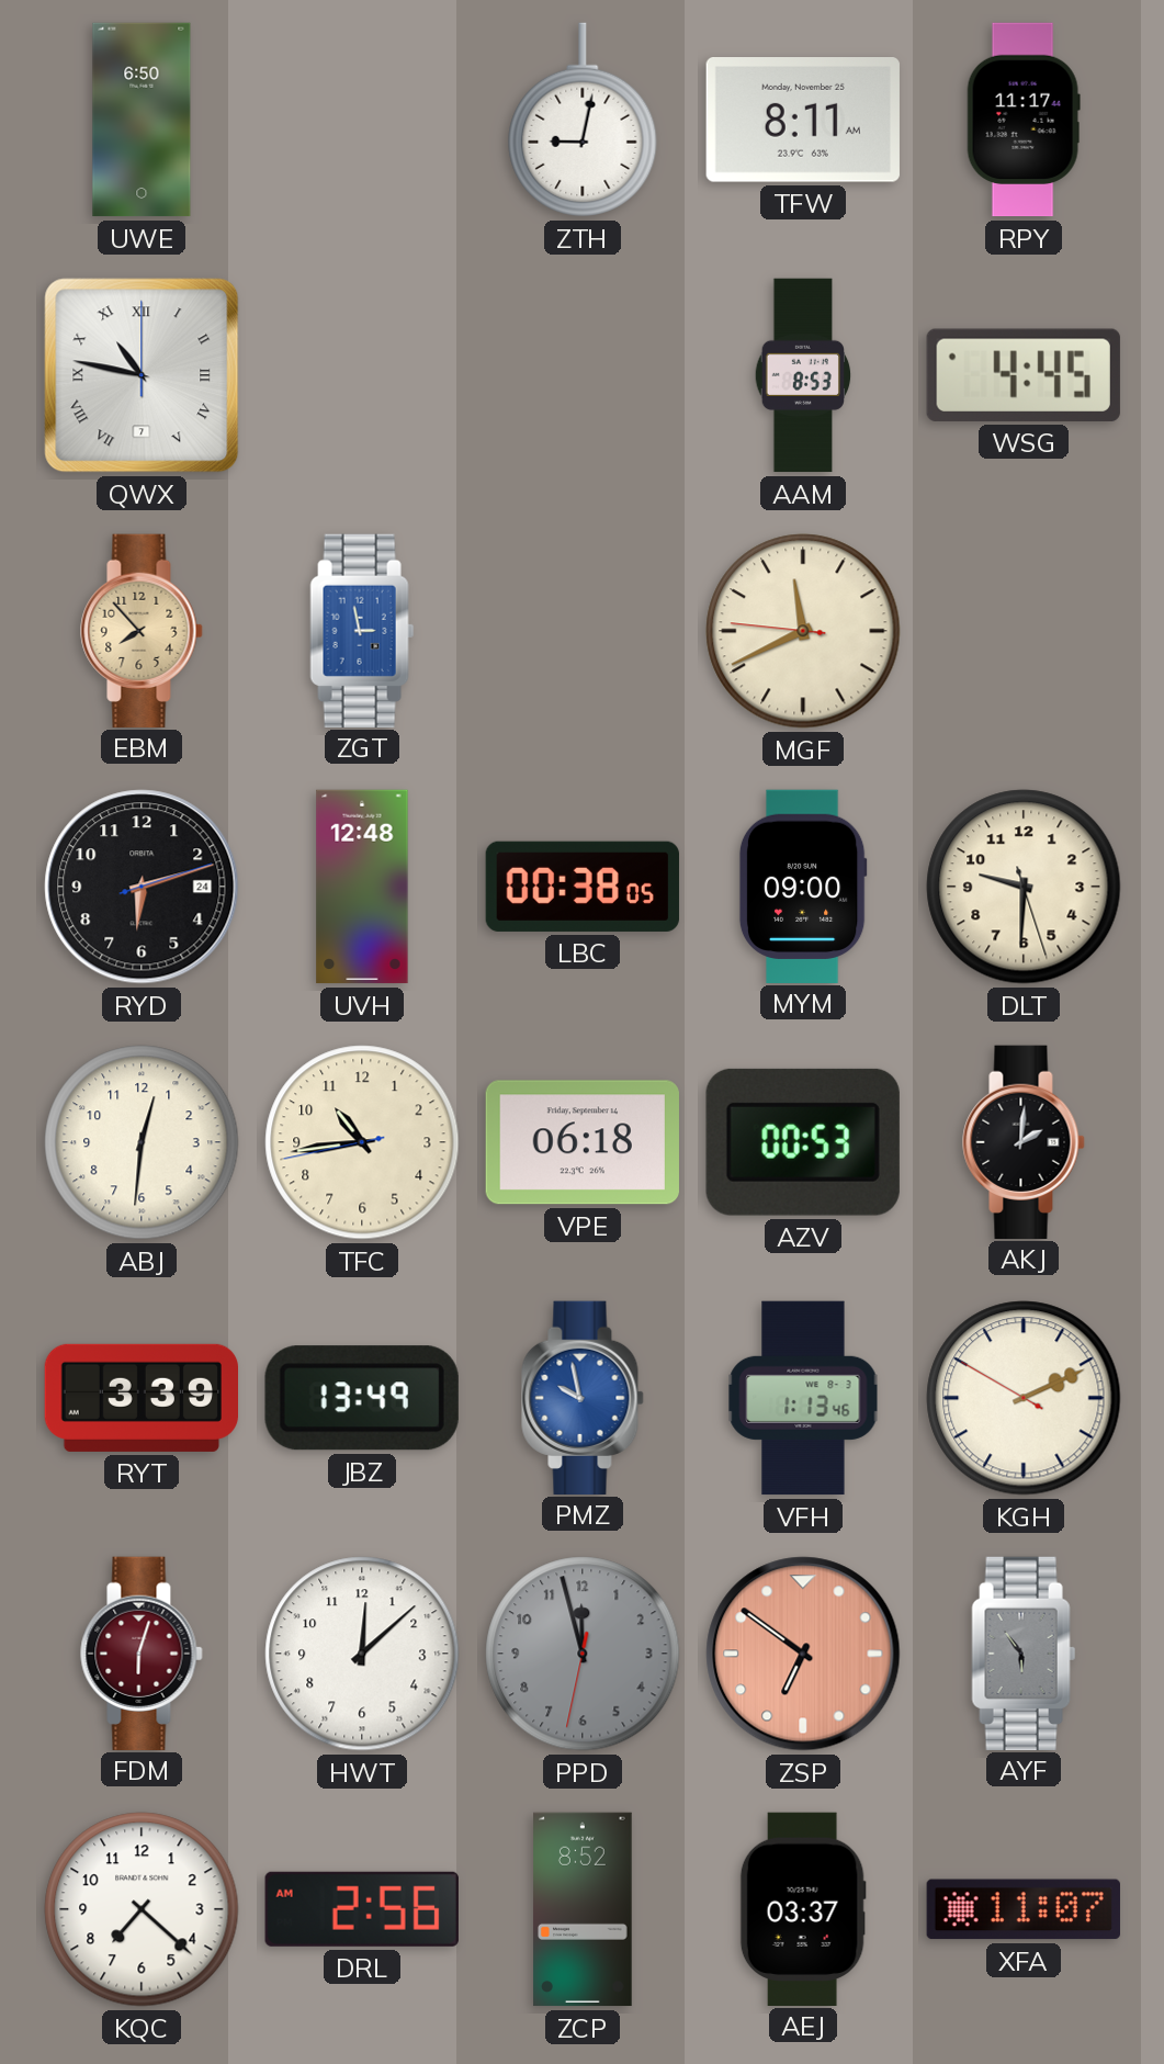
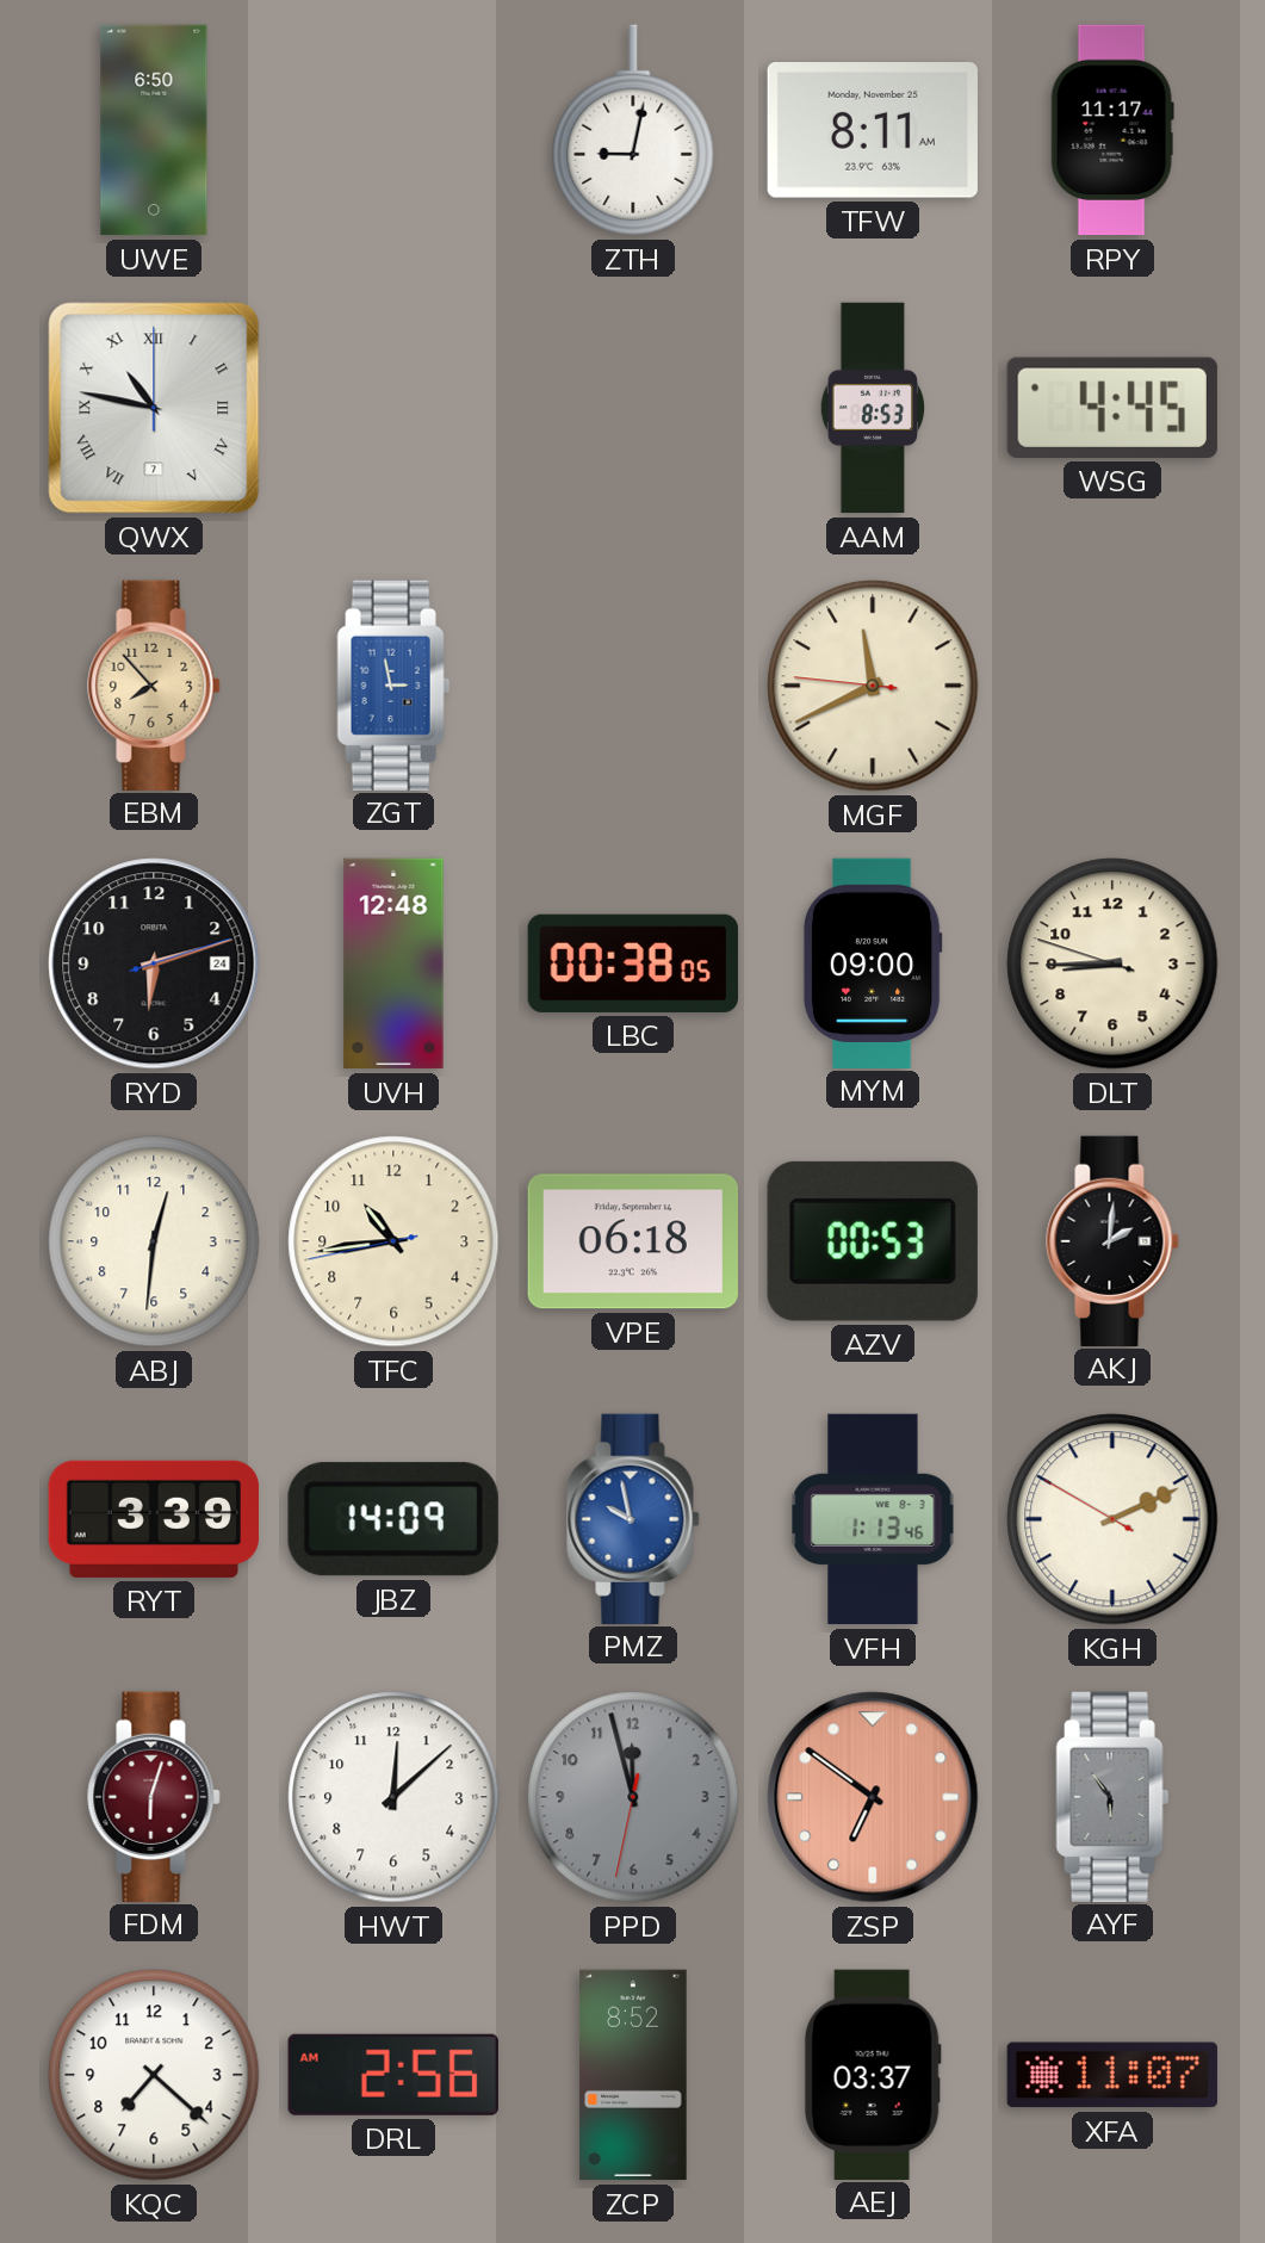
DLT: 9:30 -> 8:44
JBZ: 13:49 -> 14:09
